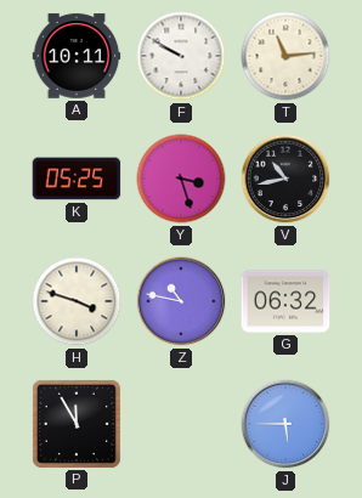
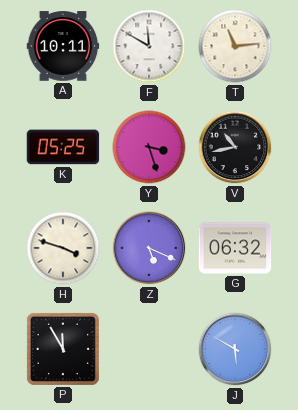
F: 9:50 -> 11:50
Z: 10:47 -> 5:19
J: 5:45 -> 5:50
